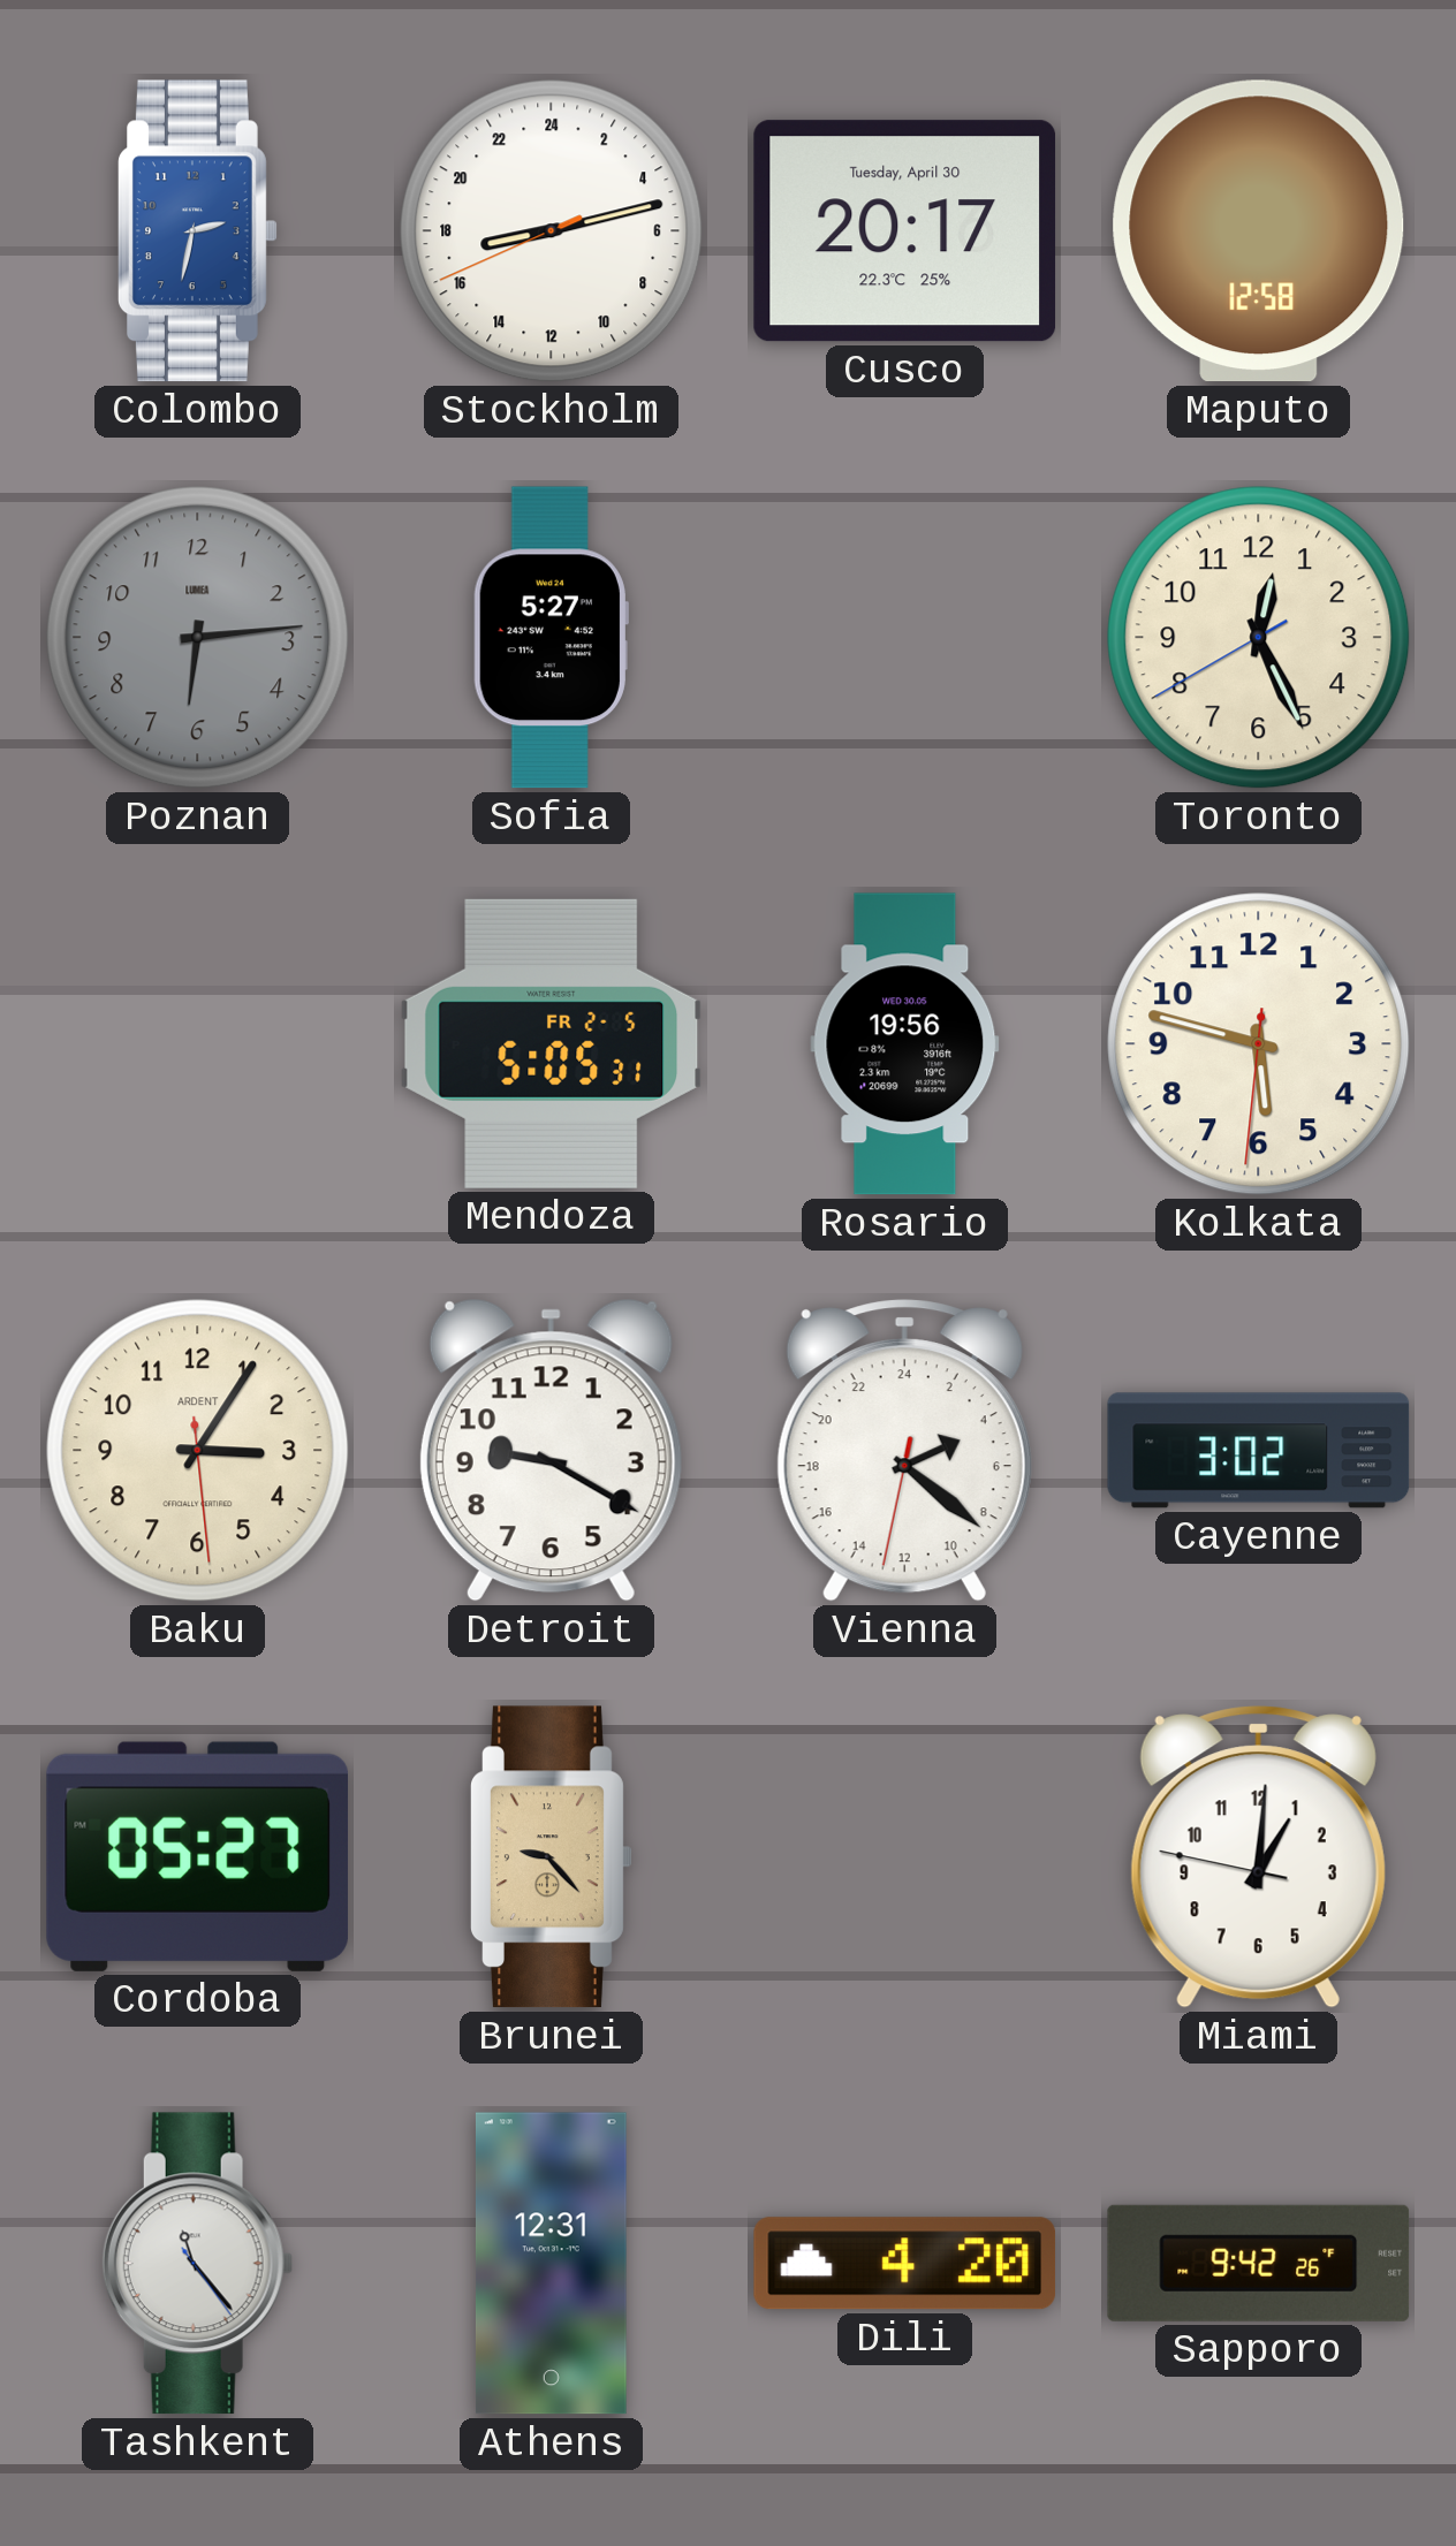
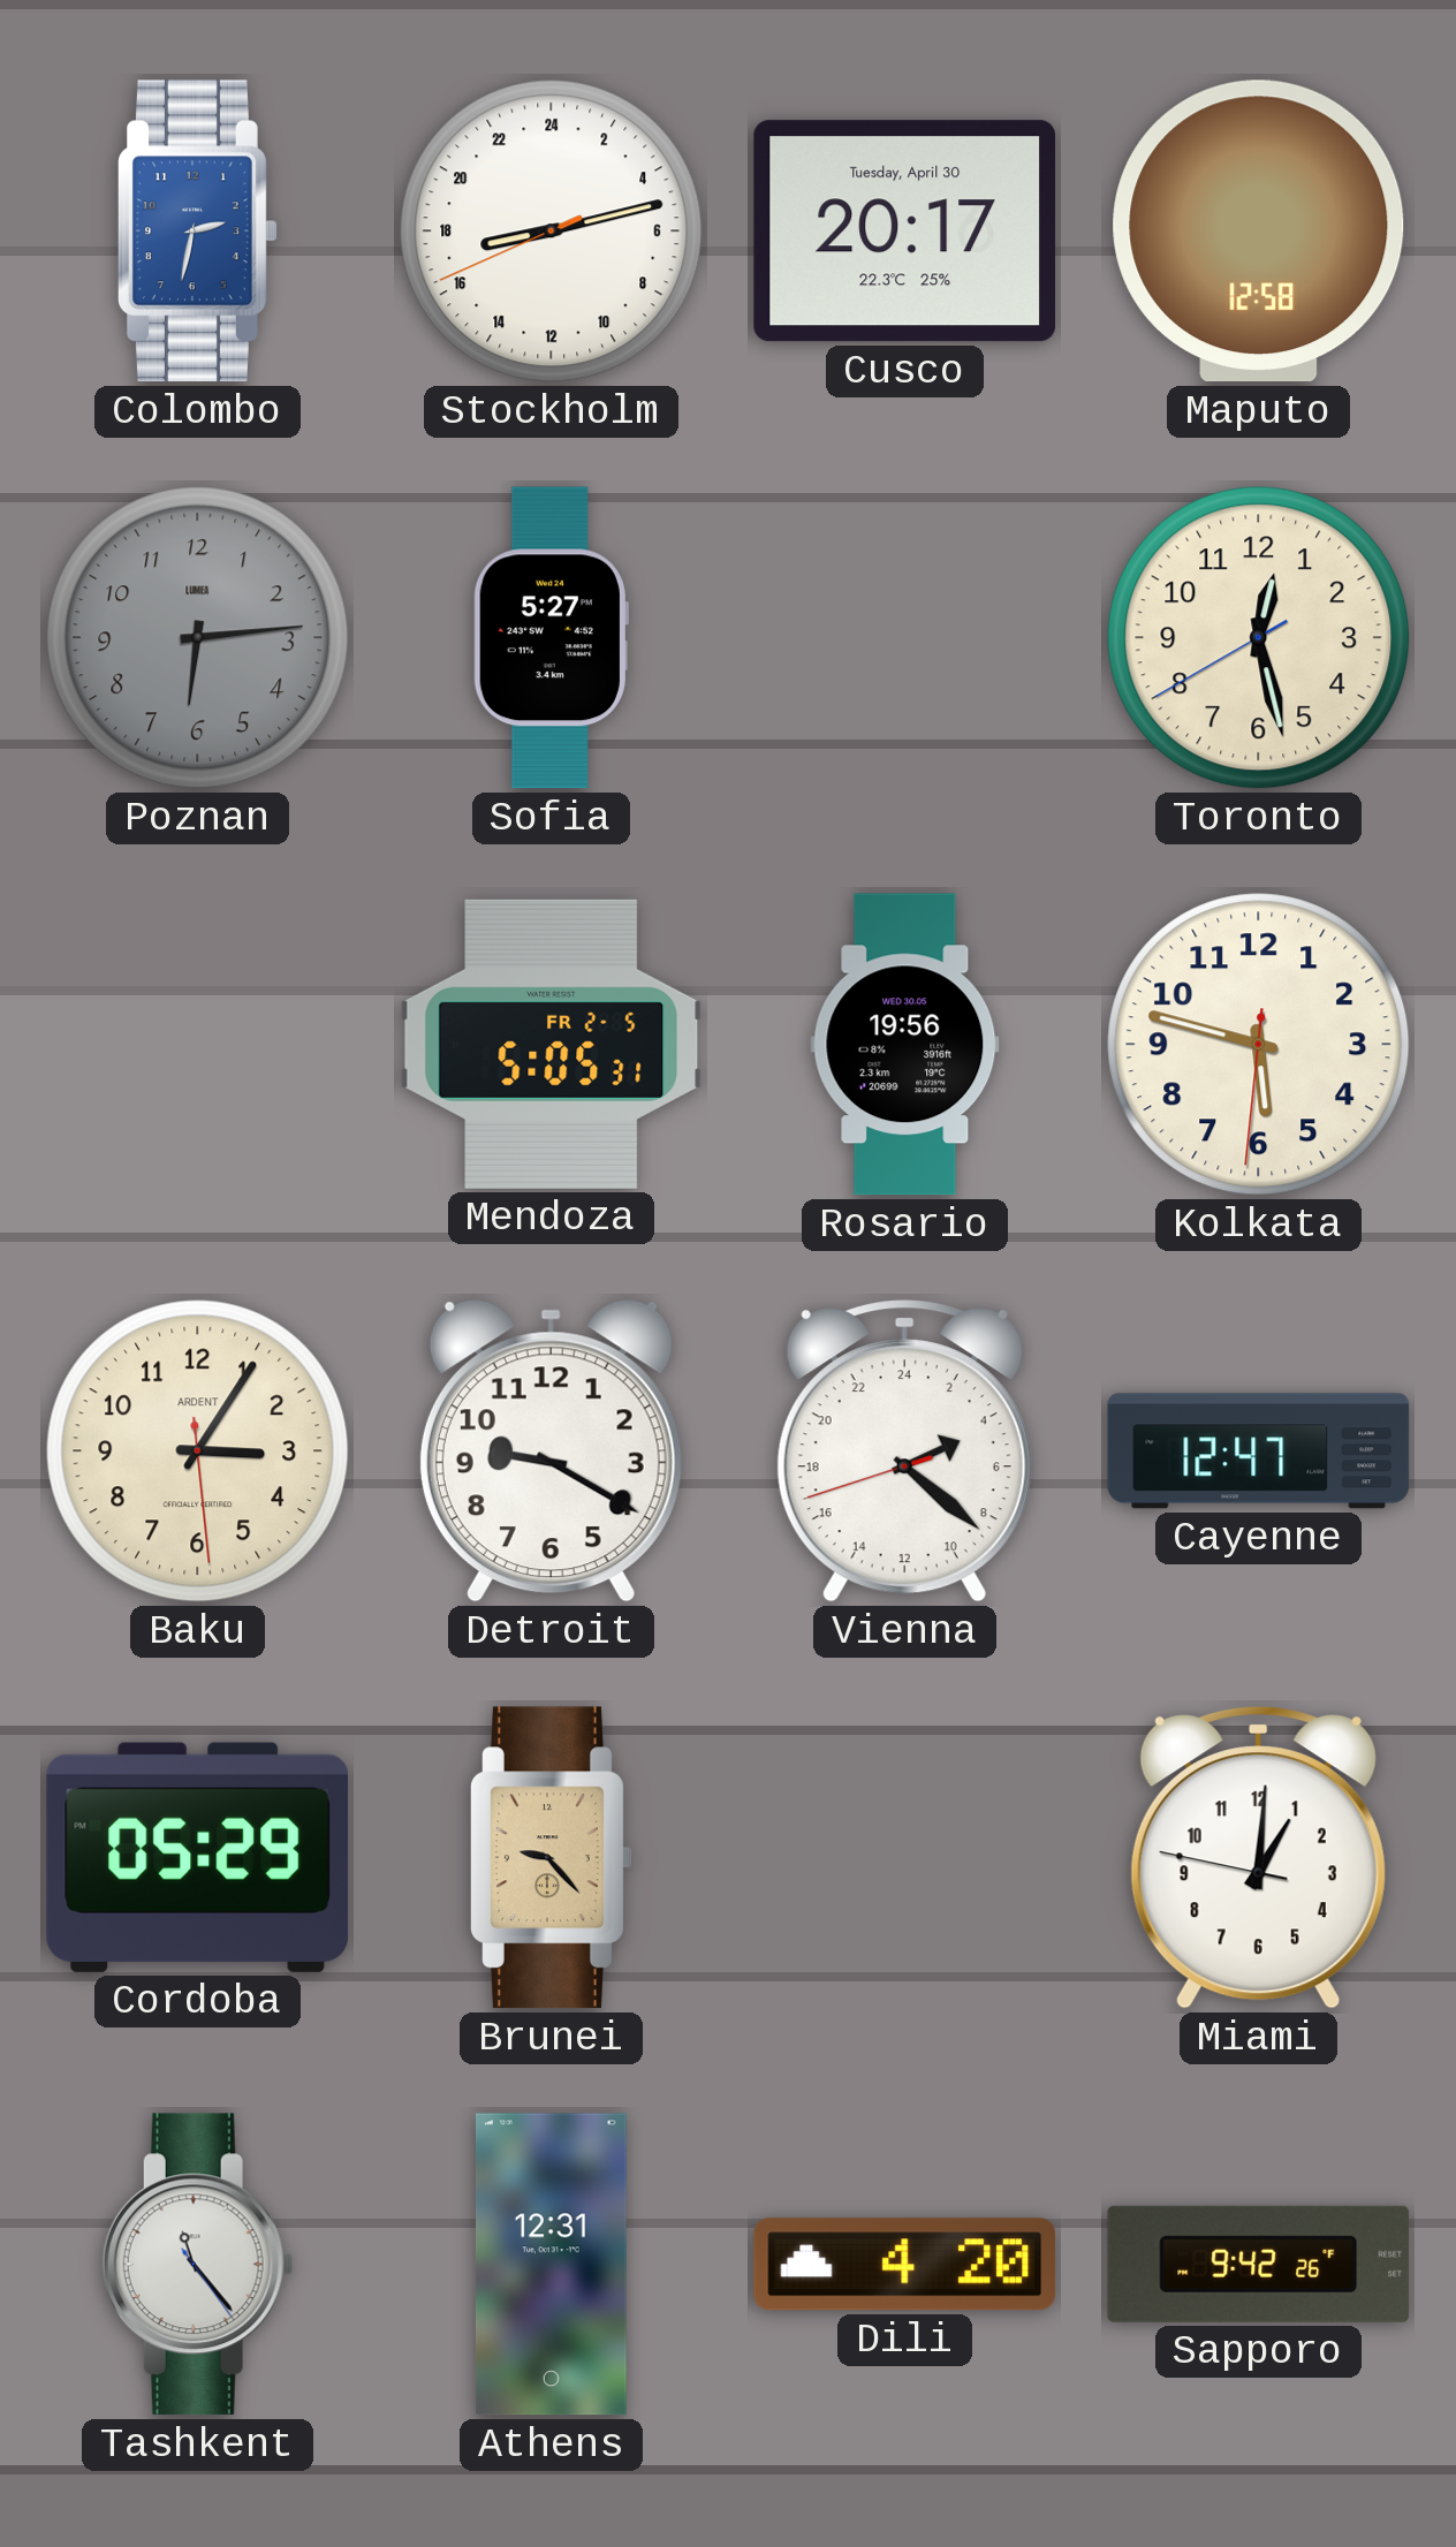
Toronto: 12:25 -> 12:27
Vienna: 4:21:32 -> 4:21:42
Cayenne: 3:02 -> 12:47
Cordoba: 05:27 -> 05:29
